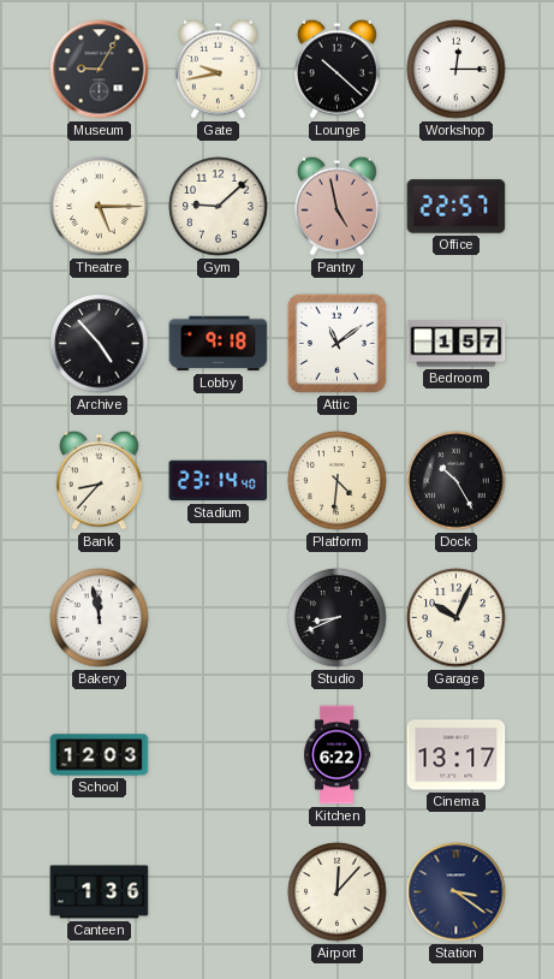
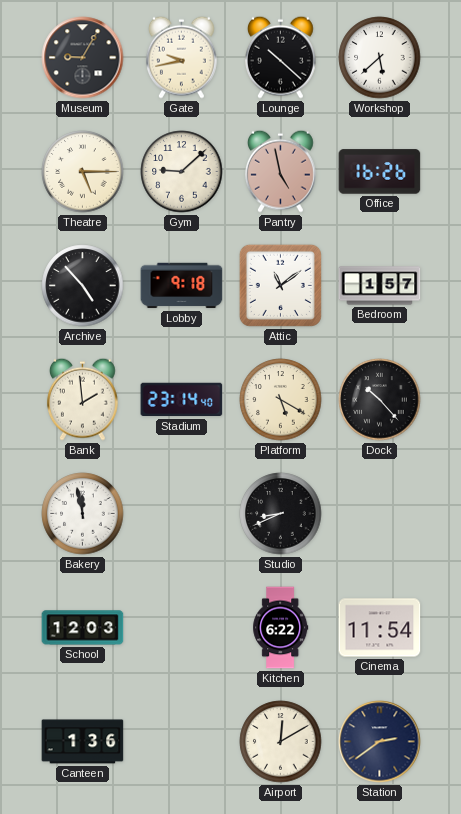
Workshop: 12:15 -> 5:38
Office: 22:57 -> 16:26
Bank: 8:37 -> 1:59
Platform: 4:31 -> 5:20
Dock: 10:25 -> 10:23
Garage: 10:04 -> none
Cinema: 13:17 -> 11:54
Airport: 12:07 -> 12:10
Station: 3:21 -> 2:39
